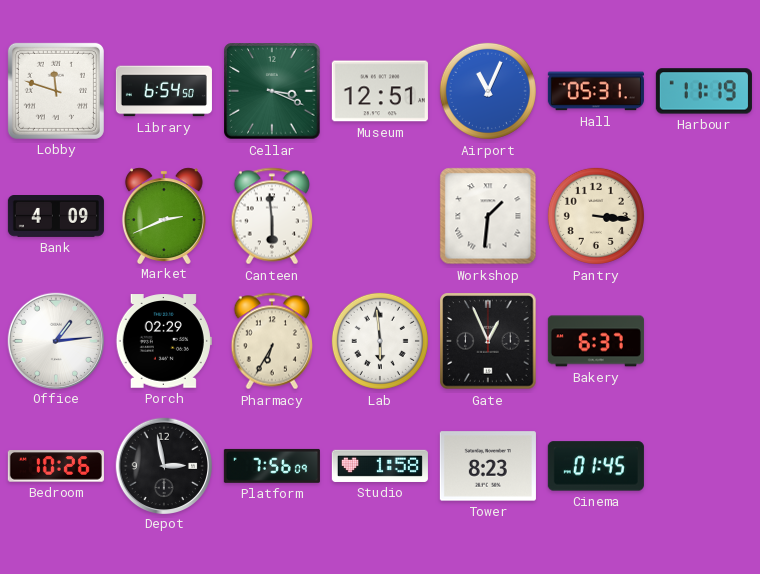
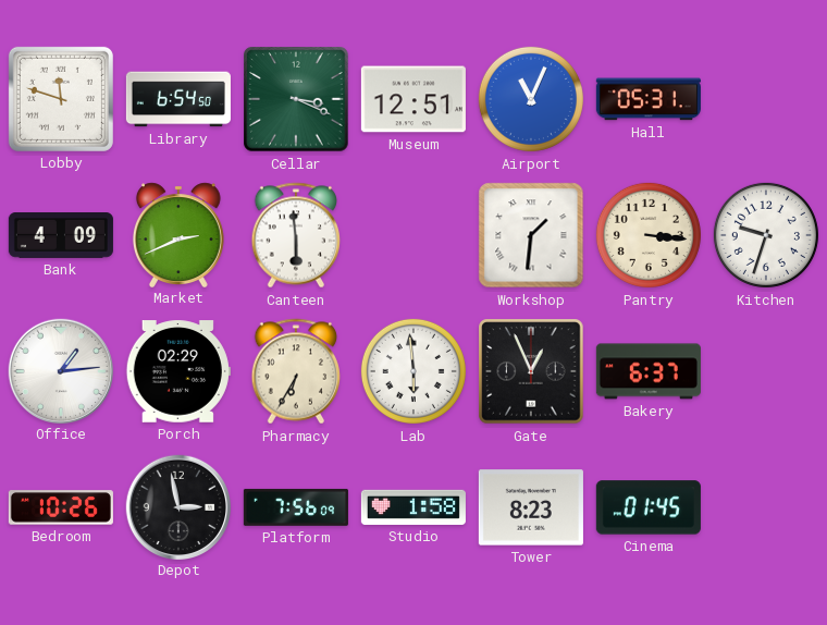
Harbour: 11:19 -> none
Kitchen: none -> 9:33
